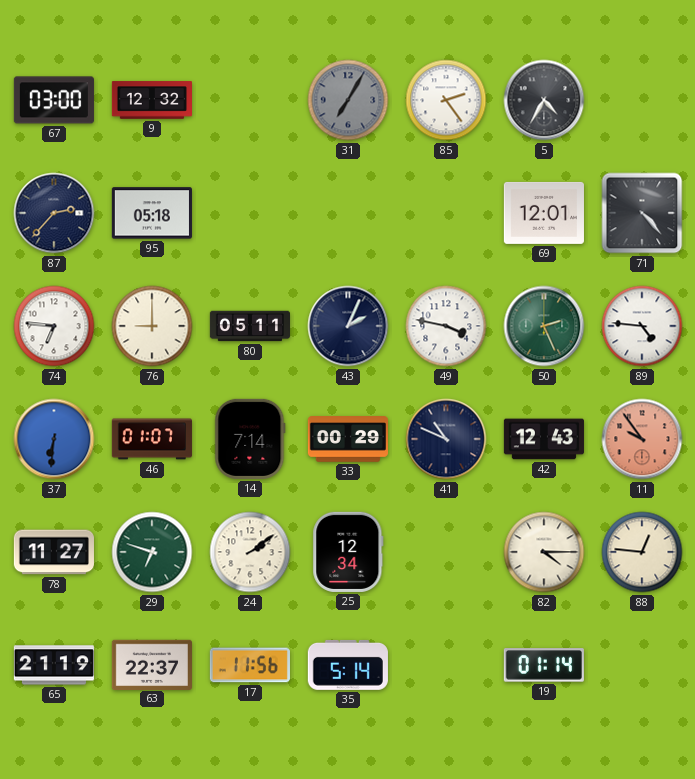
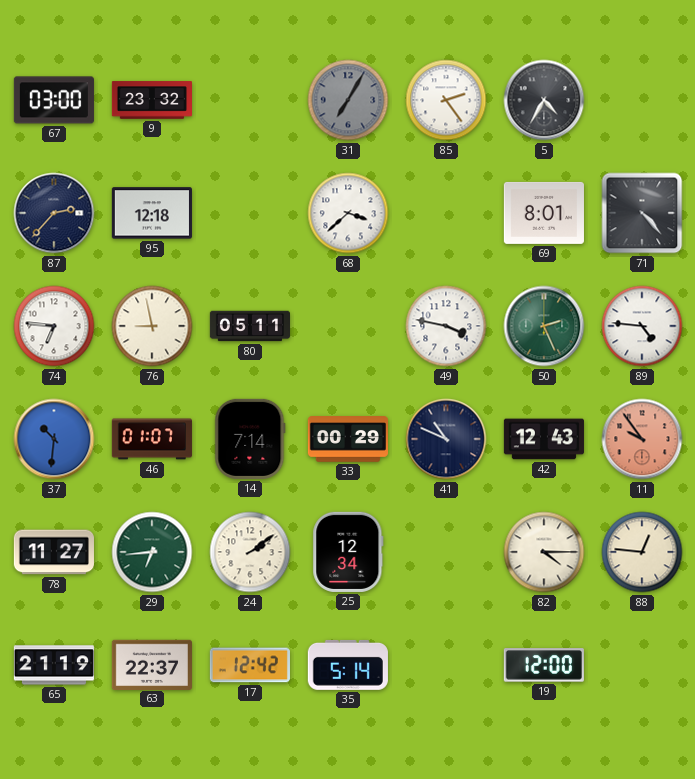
9: 12:32 -> 23:32
95: 05:18 -> 12:18
68: none -> 3:38
69: 12:01 -> 8:01
76: 9:00 -> 8:58
43: 2:04 -> none
37: 6:31 -> 10:31
29: 6:48 -> 6:44
17: 11:56 -> 12:42
19: 01:14 -> 12:00
